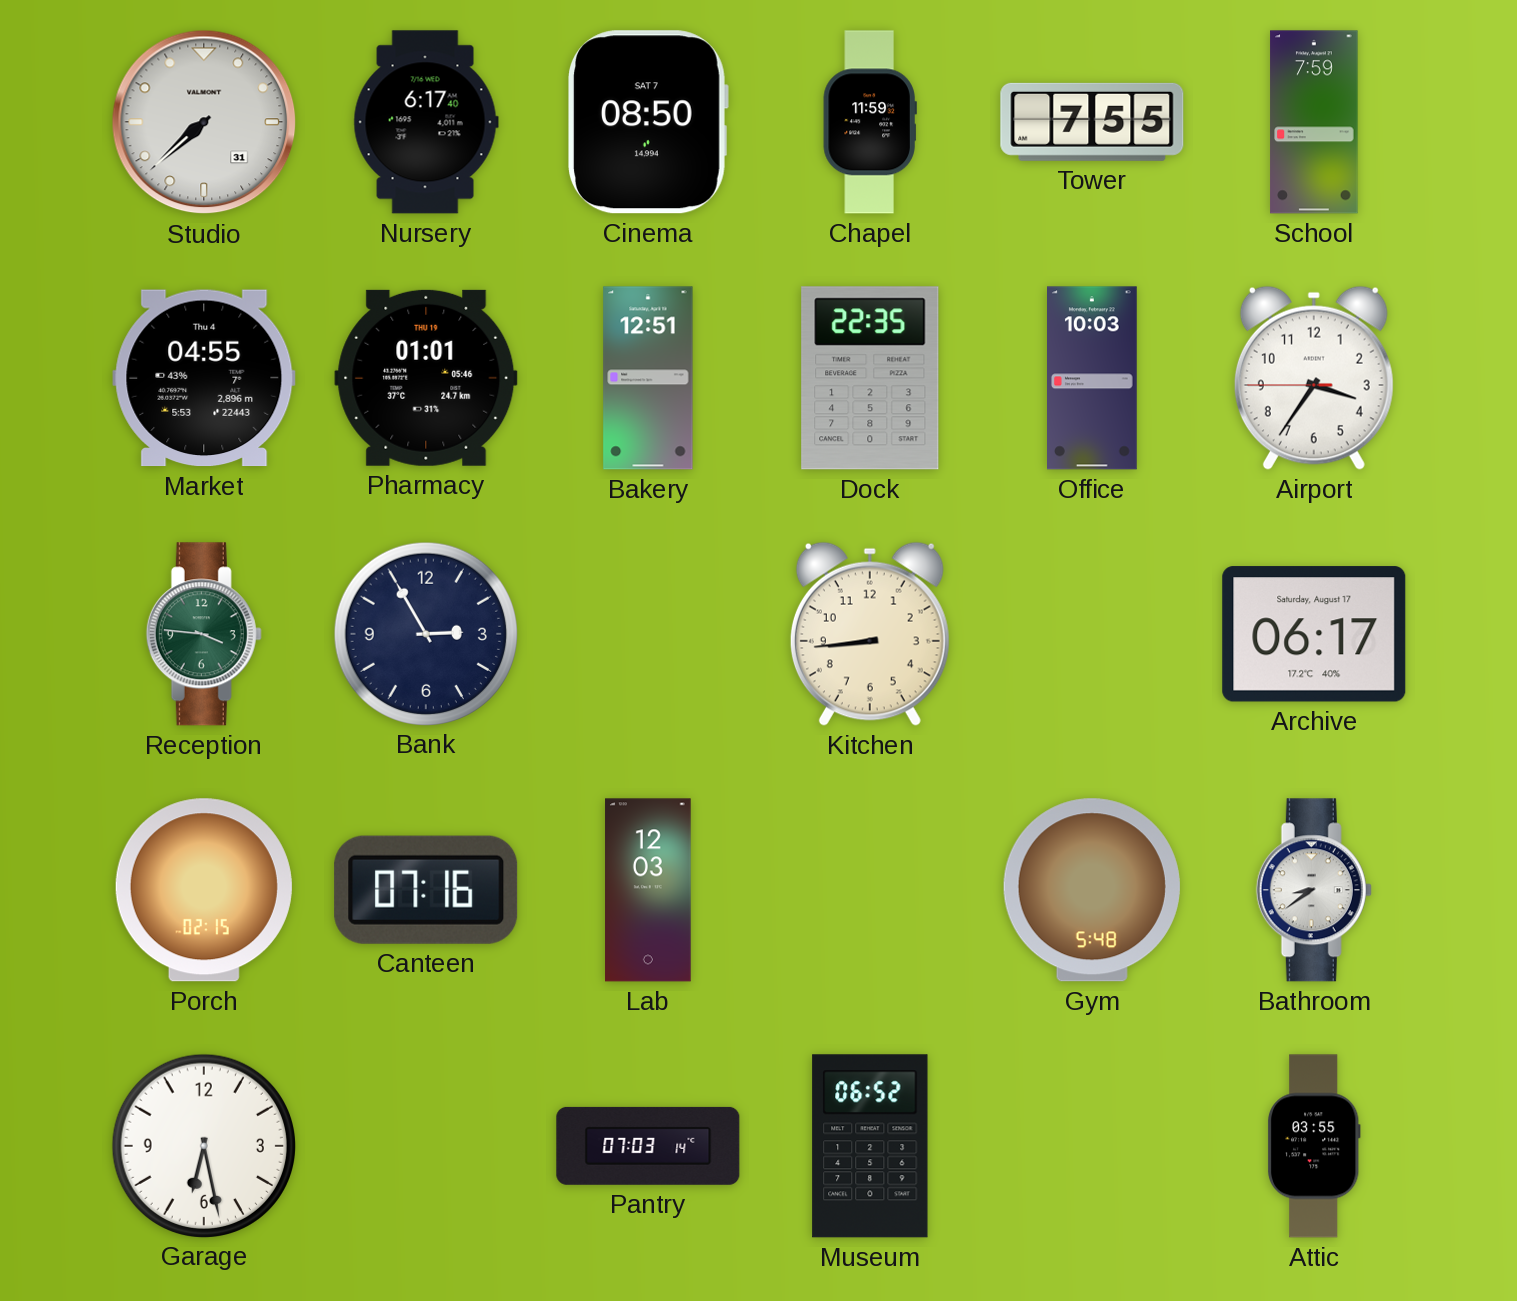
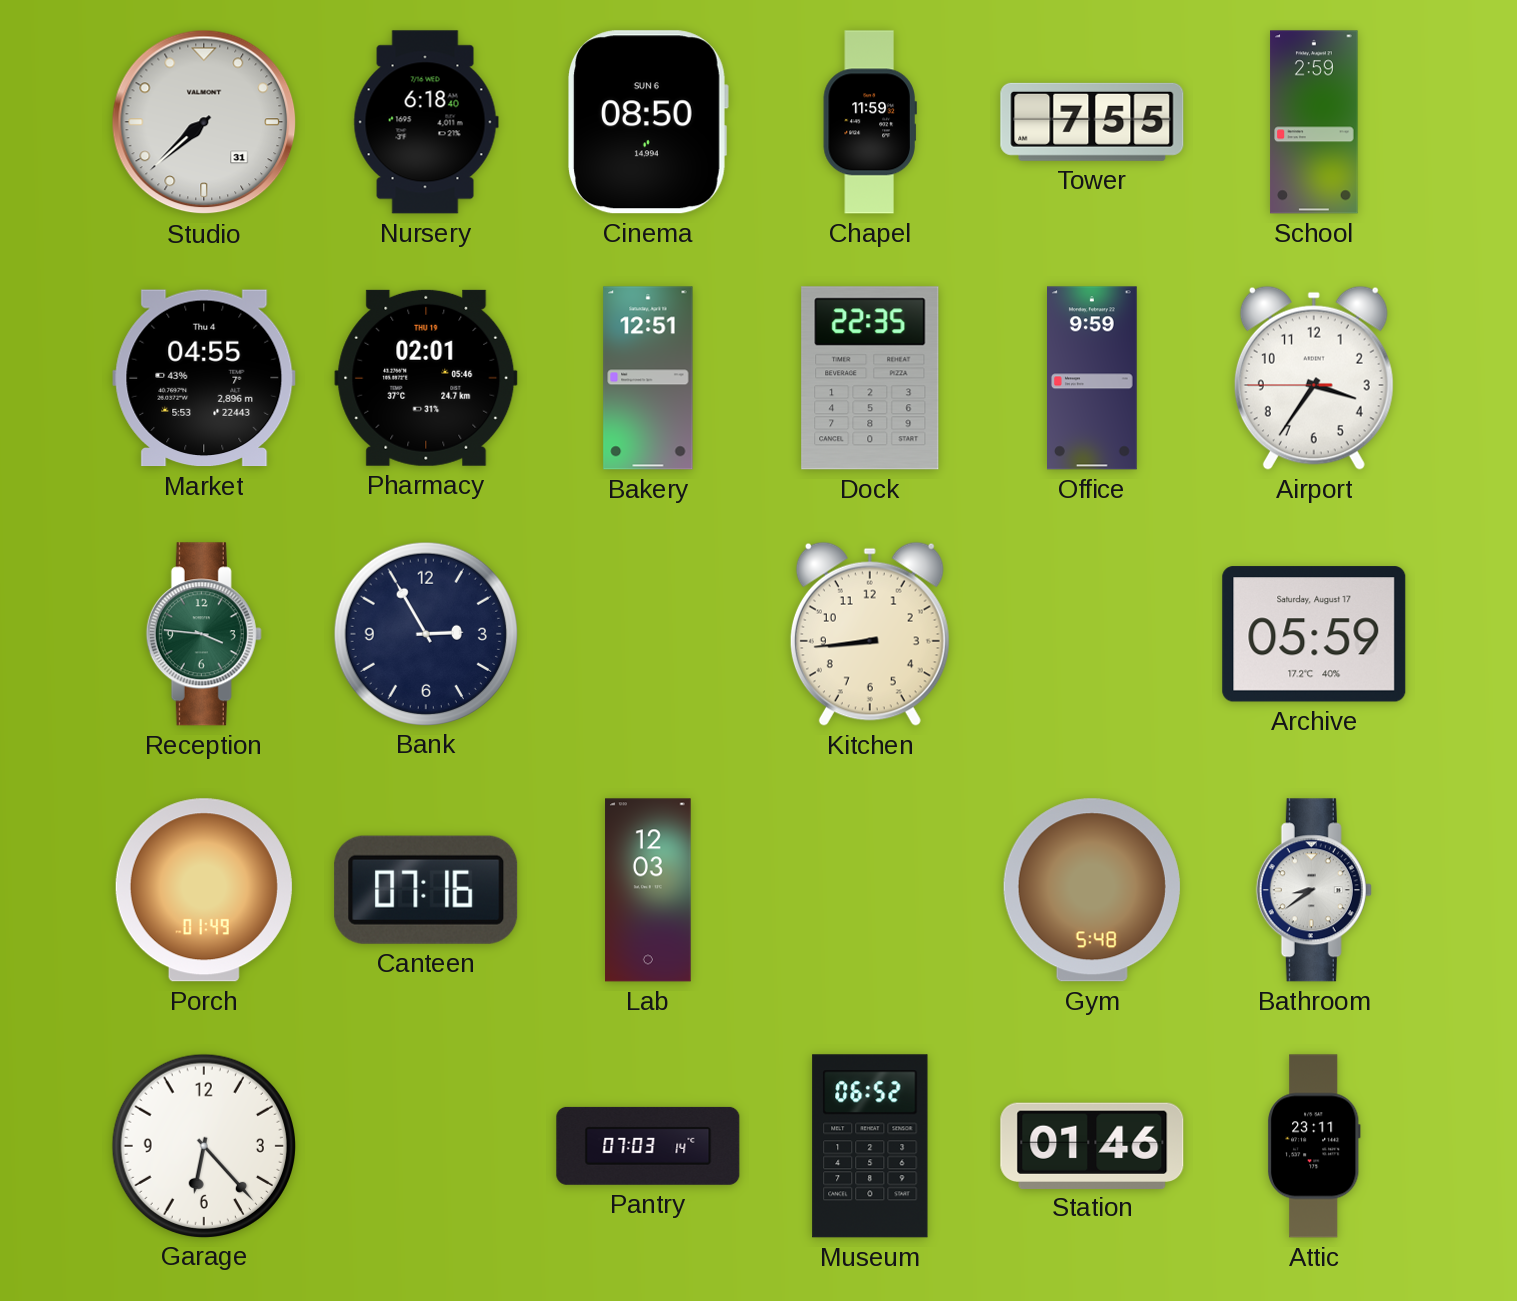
Nursery: 6:17 -> 6:18
Cinema date: SAT 7 -> SUN 6
School: 7:59 -> 2:59
Pharmacy: 01:01 -> 02:01
Office: 10:03 -> 9:59
Archive: 06:17 -> 05:59
Porch: 02:15 -> 01:49
Garage: 6:28 -> 6:23
Station: none -> 01:46
Attic: 03:55 -> 23:11
